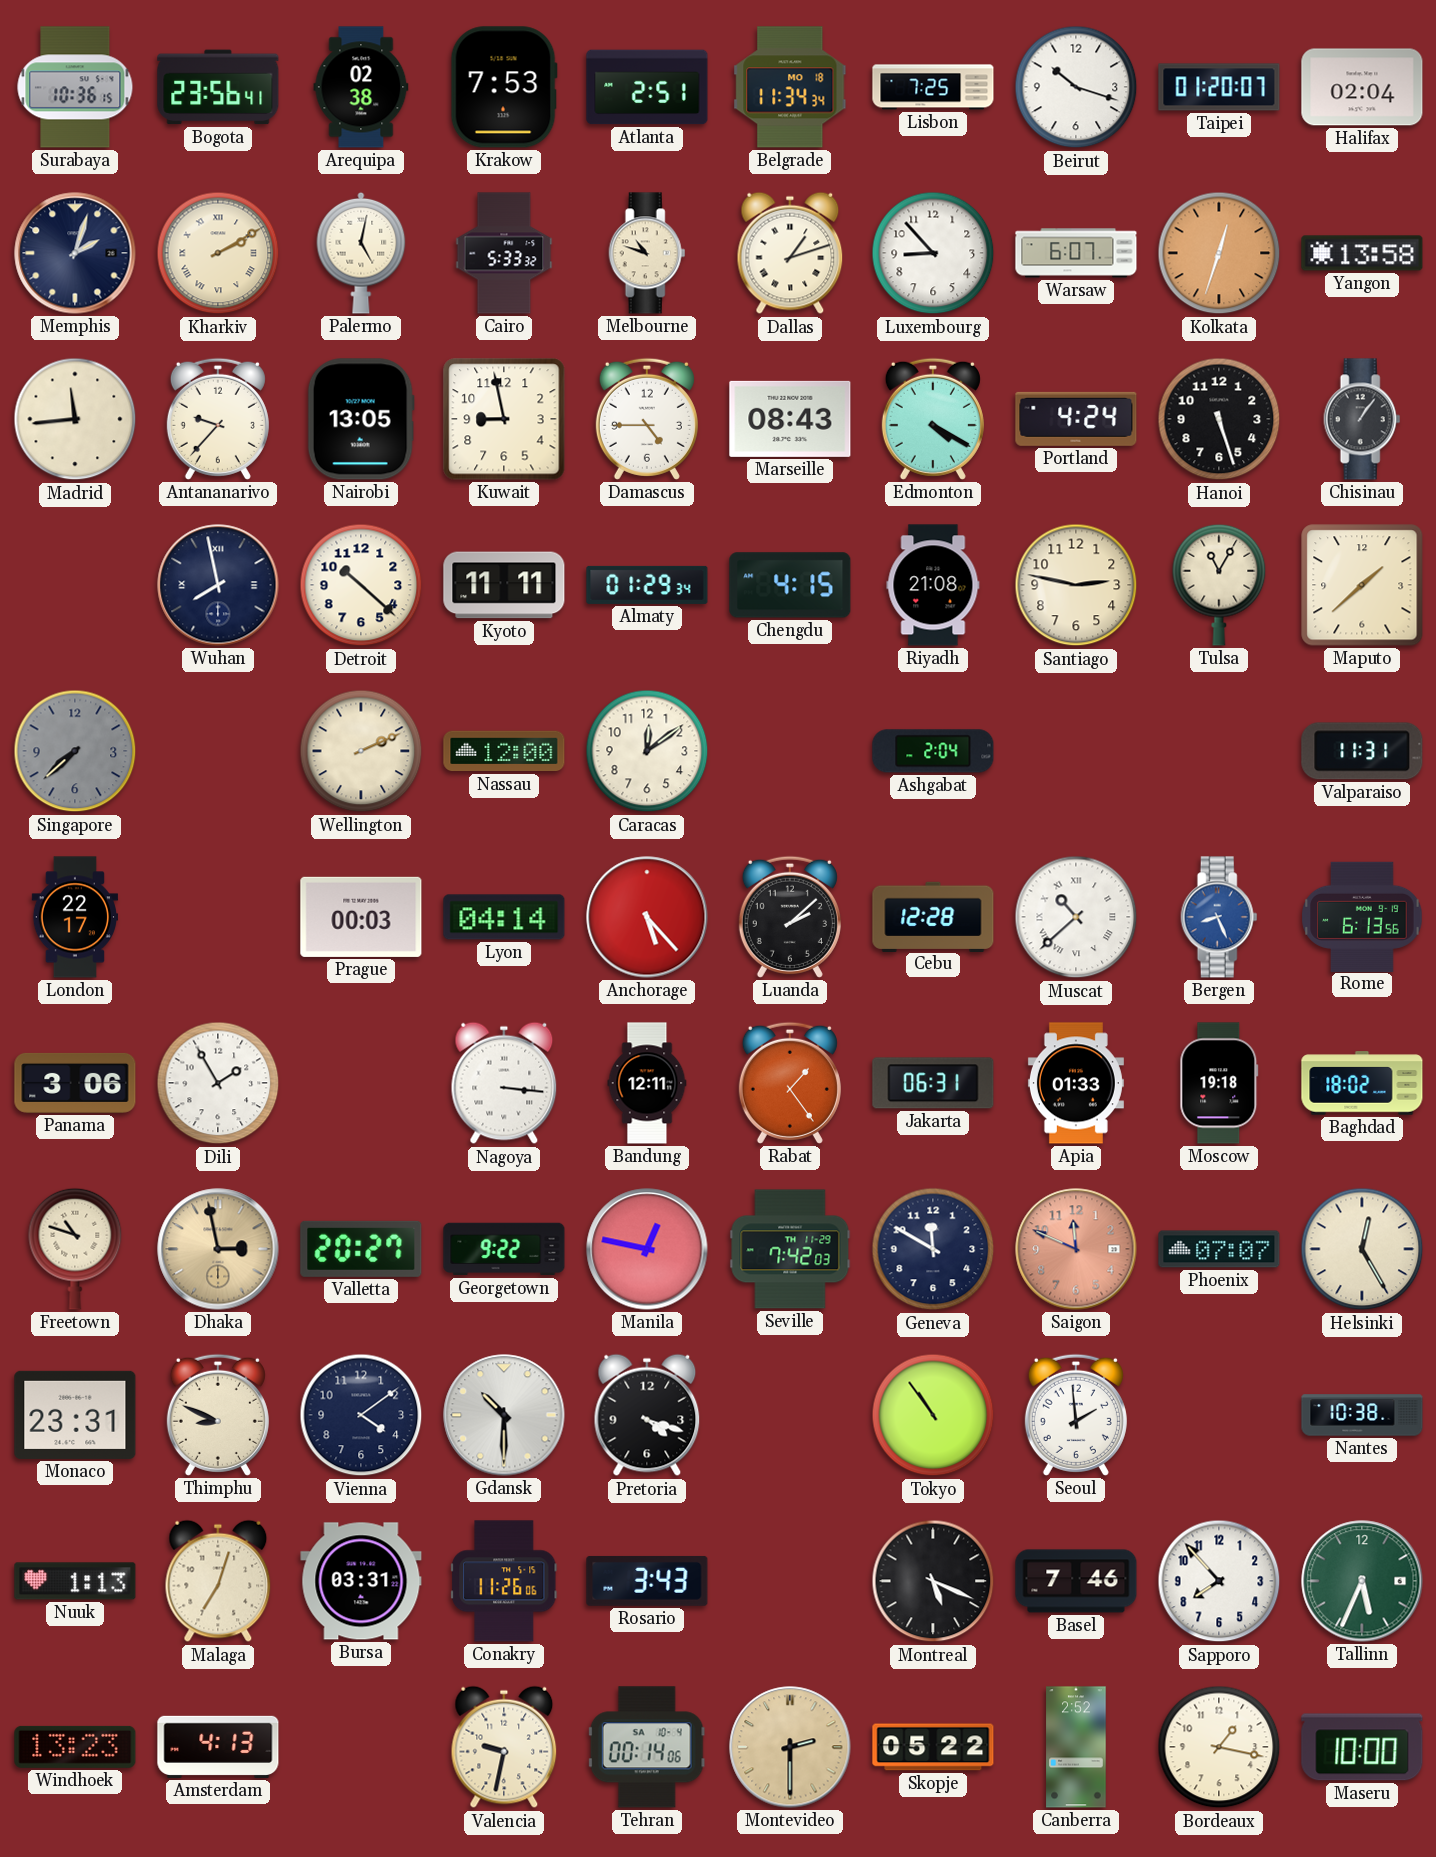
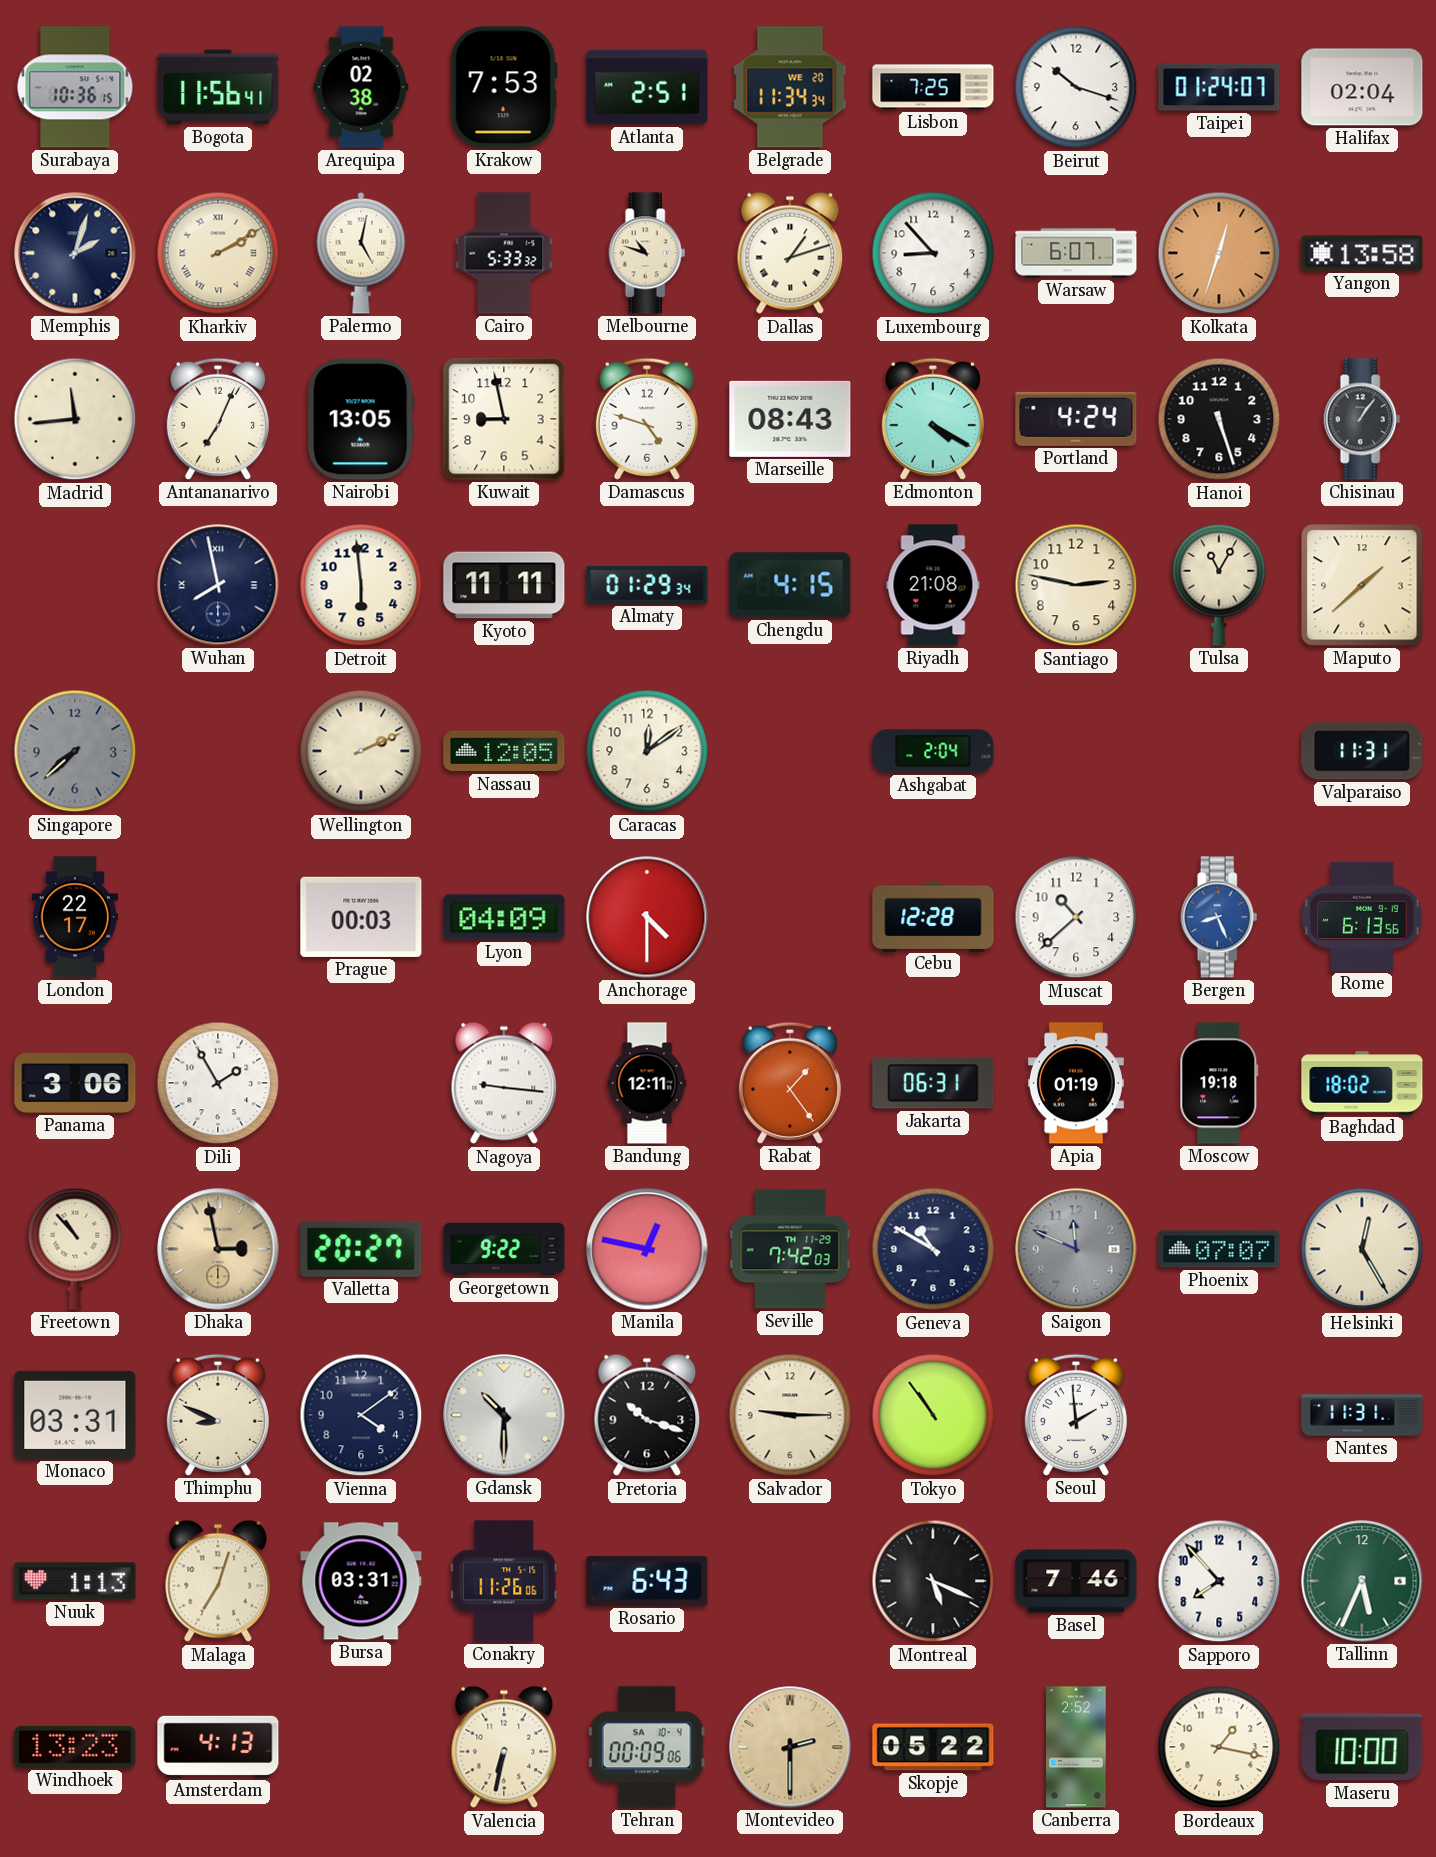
Bogota: 23:56 -> 11:56
Belgrade date: MO 18 -> WE 20
Taipei: 01:20 -> 01:24
Antananarivo: 9:37 -> 7:04
Damascus: 4:45 -> 4:48
Detroit: 10:22 -> 5:59
Nassau: 12:00 -> 12:05
Lyon: 04:14 -> 04:09
Anchorage: 5:23 -> 4:30
Luanda: 2:08 -> none
Muscat numerals: Roman -> Arabic
Nagoya: 3:16 -> 9:16
Apia: 01:33 -> 01:19
Freetown: 10:48 -> 10:53
Geneva: 11:50 -> 10:50
Saigon dial: salmon -> grey
Monaco: 23:31 -> 03:31
Pretoria: 4:18 -> 10:18
Salvador: none -> 9:15
Nantes: 10:38 -> 11:31
Rosario: 3:43 -> 6:43
Valencia: 9:32 -> 6:32
Tehran: 00:14 -> 00:09
